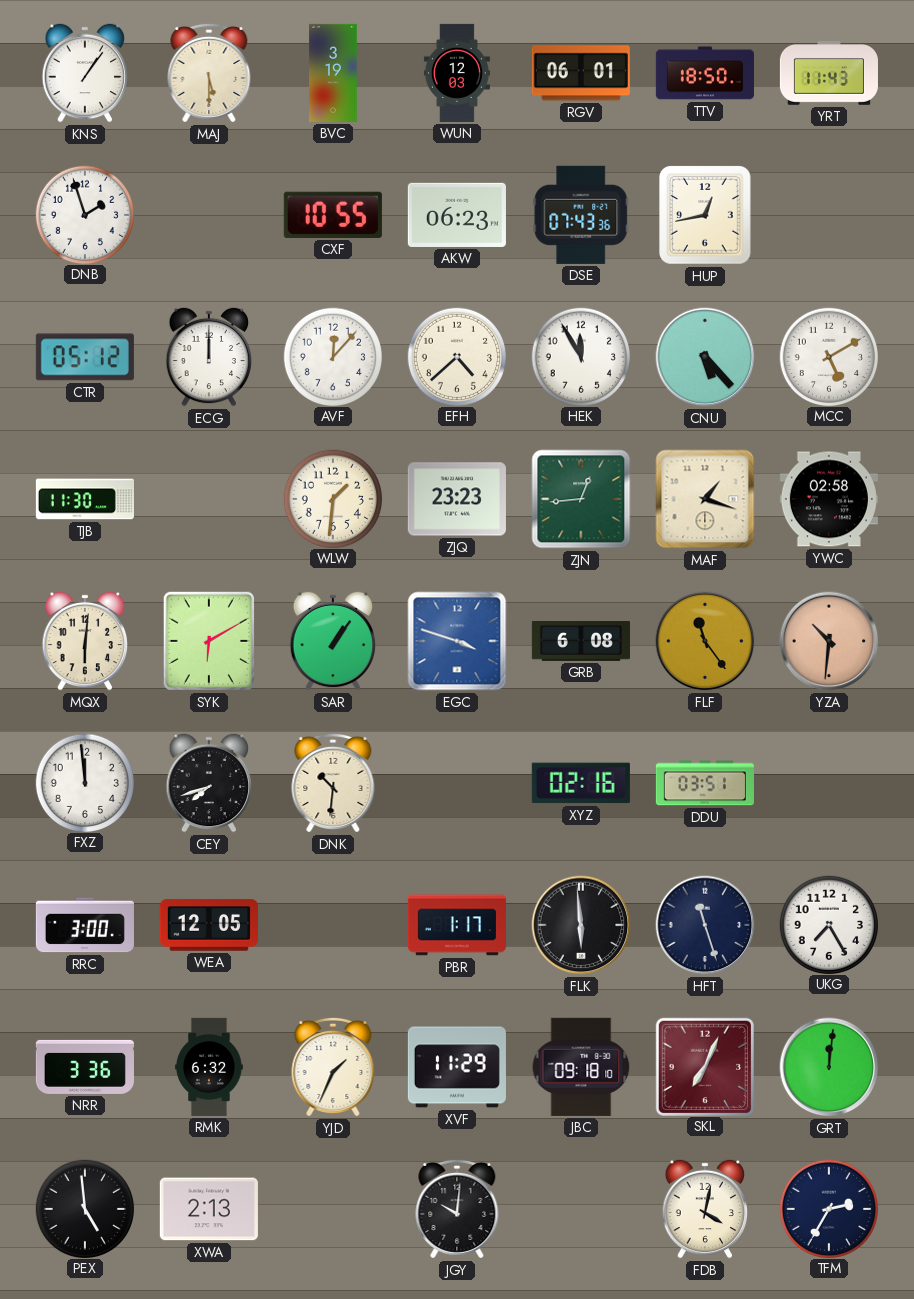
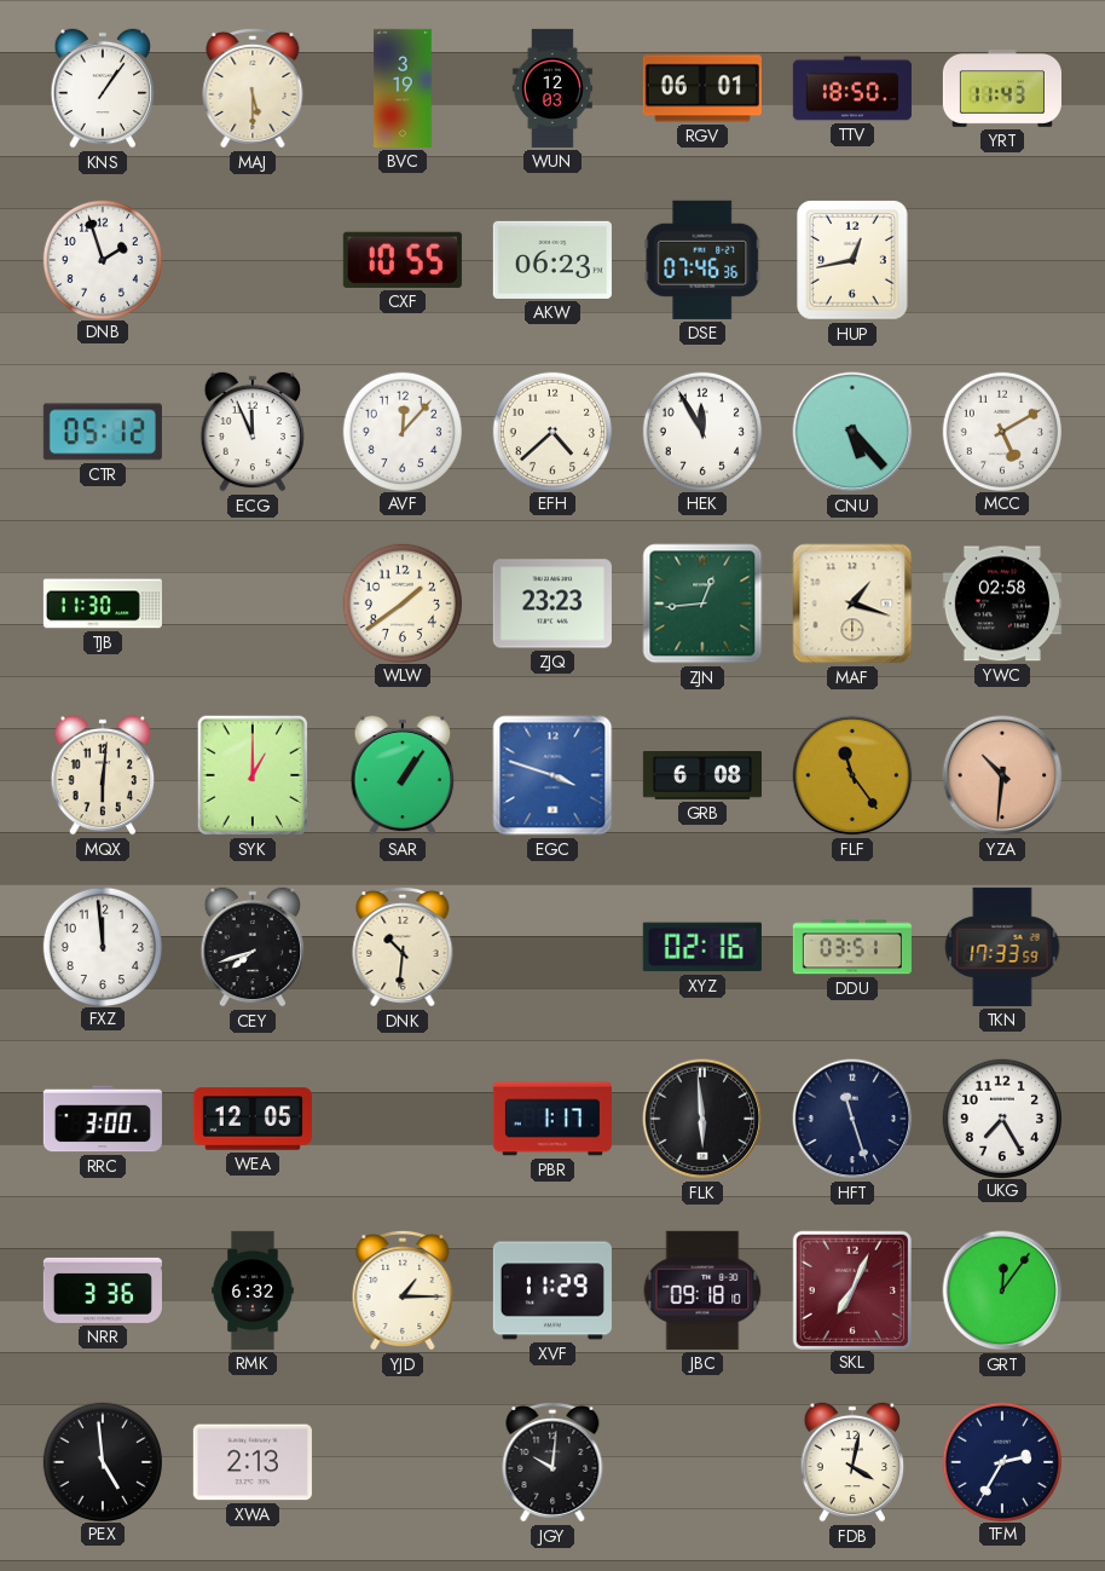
DSE: 07:43 -> 07:46
ECG: 12:00 -> 11:56
WLW: 1:31 -> 1:39
SYK: 6:10 -> 1:00
TKN: none -> 17:33
YJD: 1:34 -> 1:15
GRT: 12:01 -> 12:06
